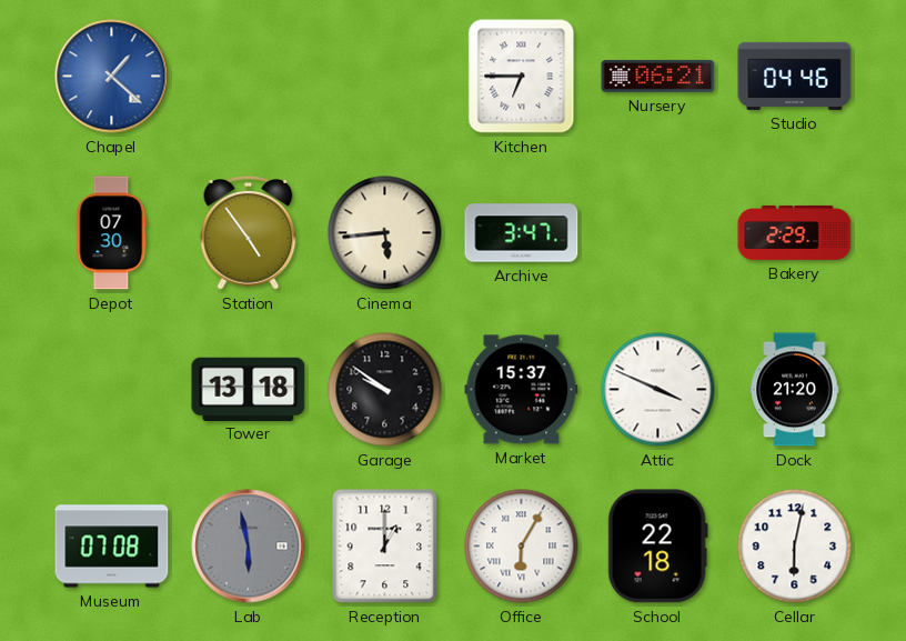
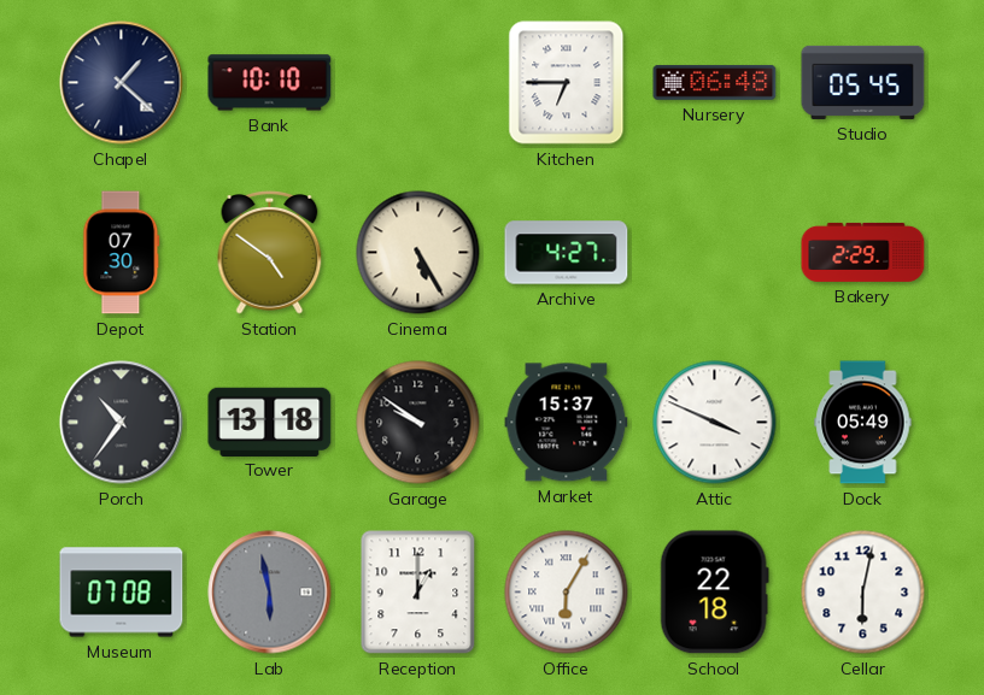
Chapel dial: blue -> navy
Bank: none -> 10:10
Nursery: 06:21 -> 06:48
Studio: 04:46 -> 05:45
Station: 4:54 -> 4:51
Cinema: 5:44 -> 5:25
Archive: 3:47 -> 4:27
Porch: none -> 10:36
Dock: 21:20 -> 05:49
